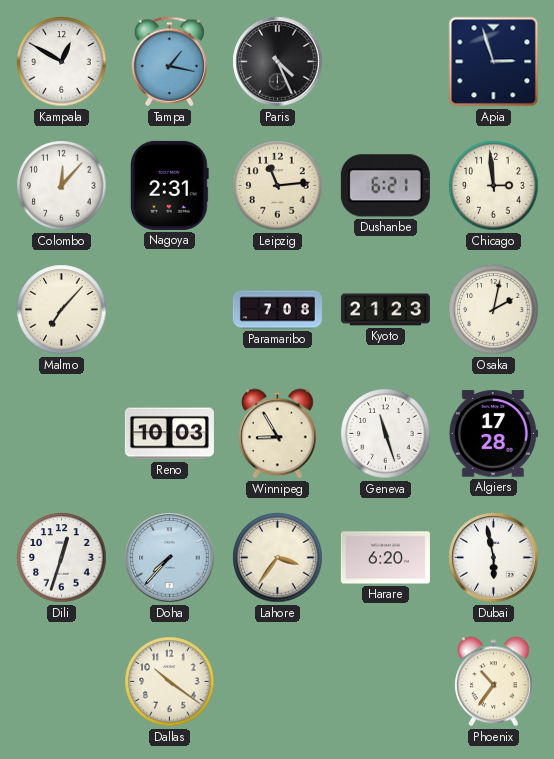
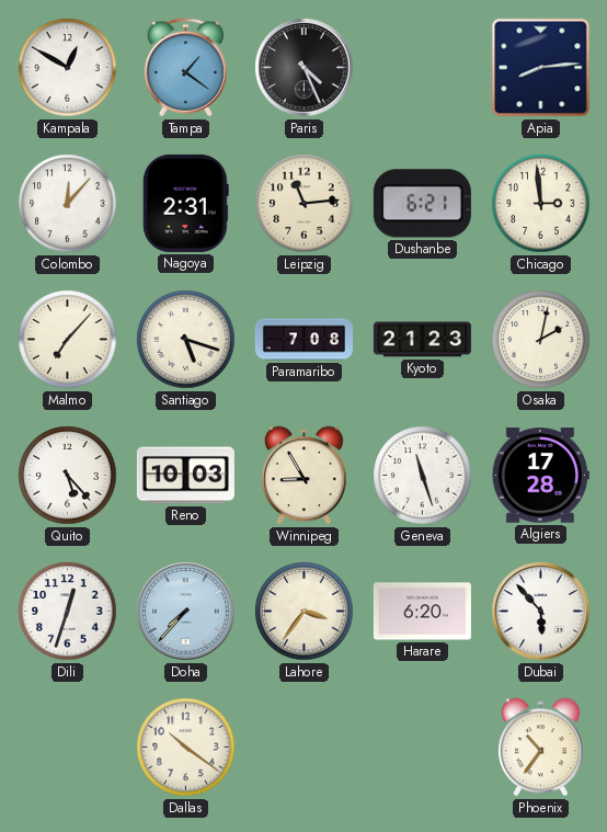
Tampa: 1:17 -> 1:21
Apia: 2:57 -> 8:14
Santiago: none -> 5:18
Quito: none -> 5:23
Dubai: 5:58 -> 5:53
